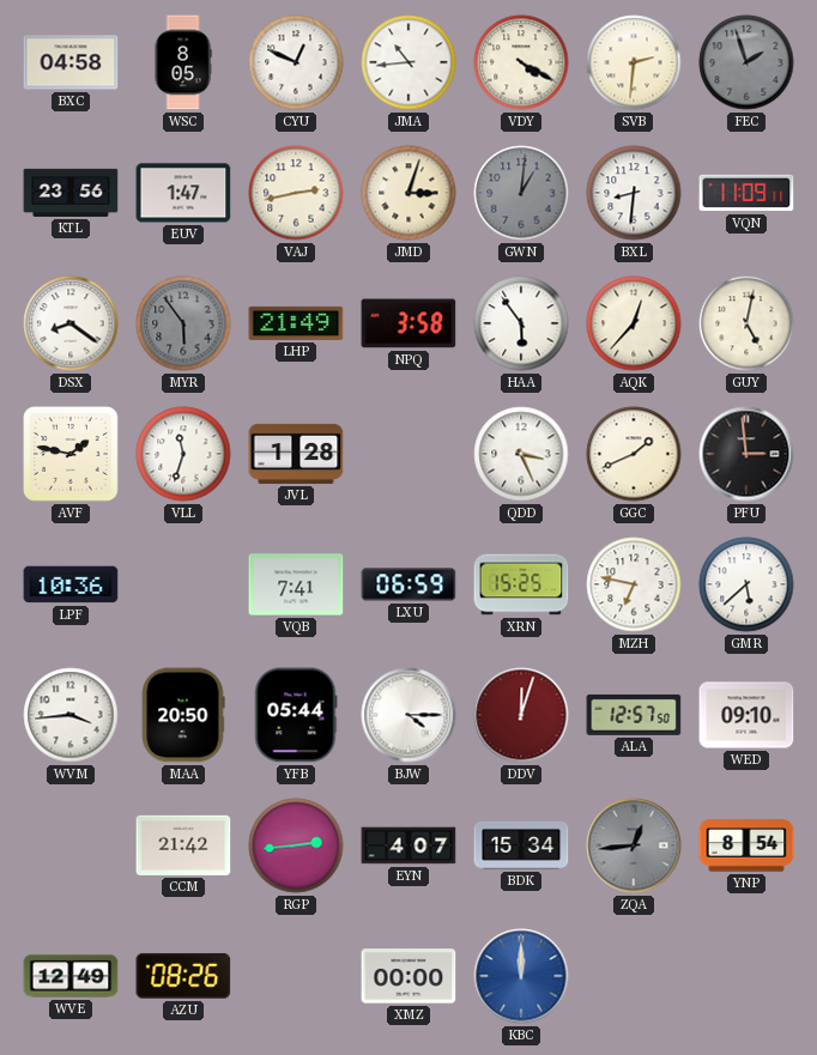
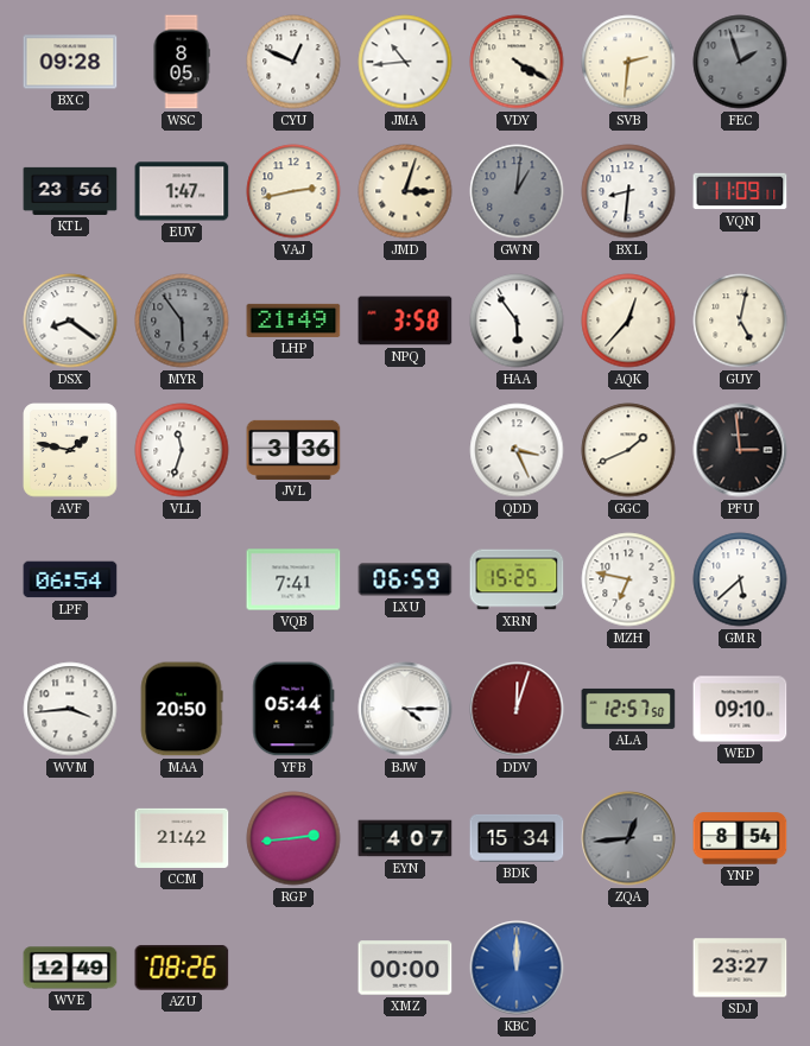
BXC: 04:58 -> 09:28
JVL: 1:28 -> 3:36
LPF: 10:36 -> 06:54
SDJ: none -> 23:27
